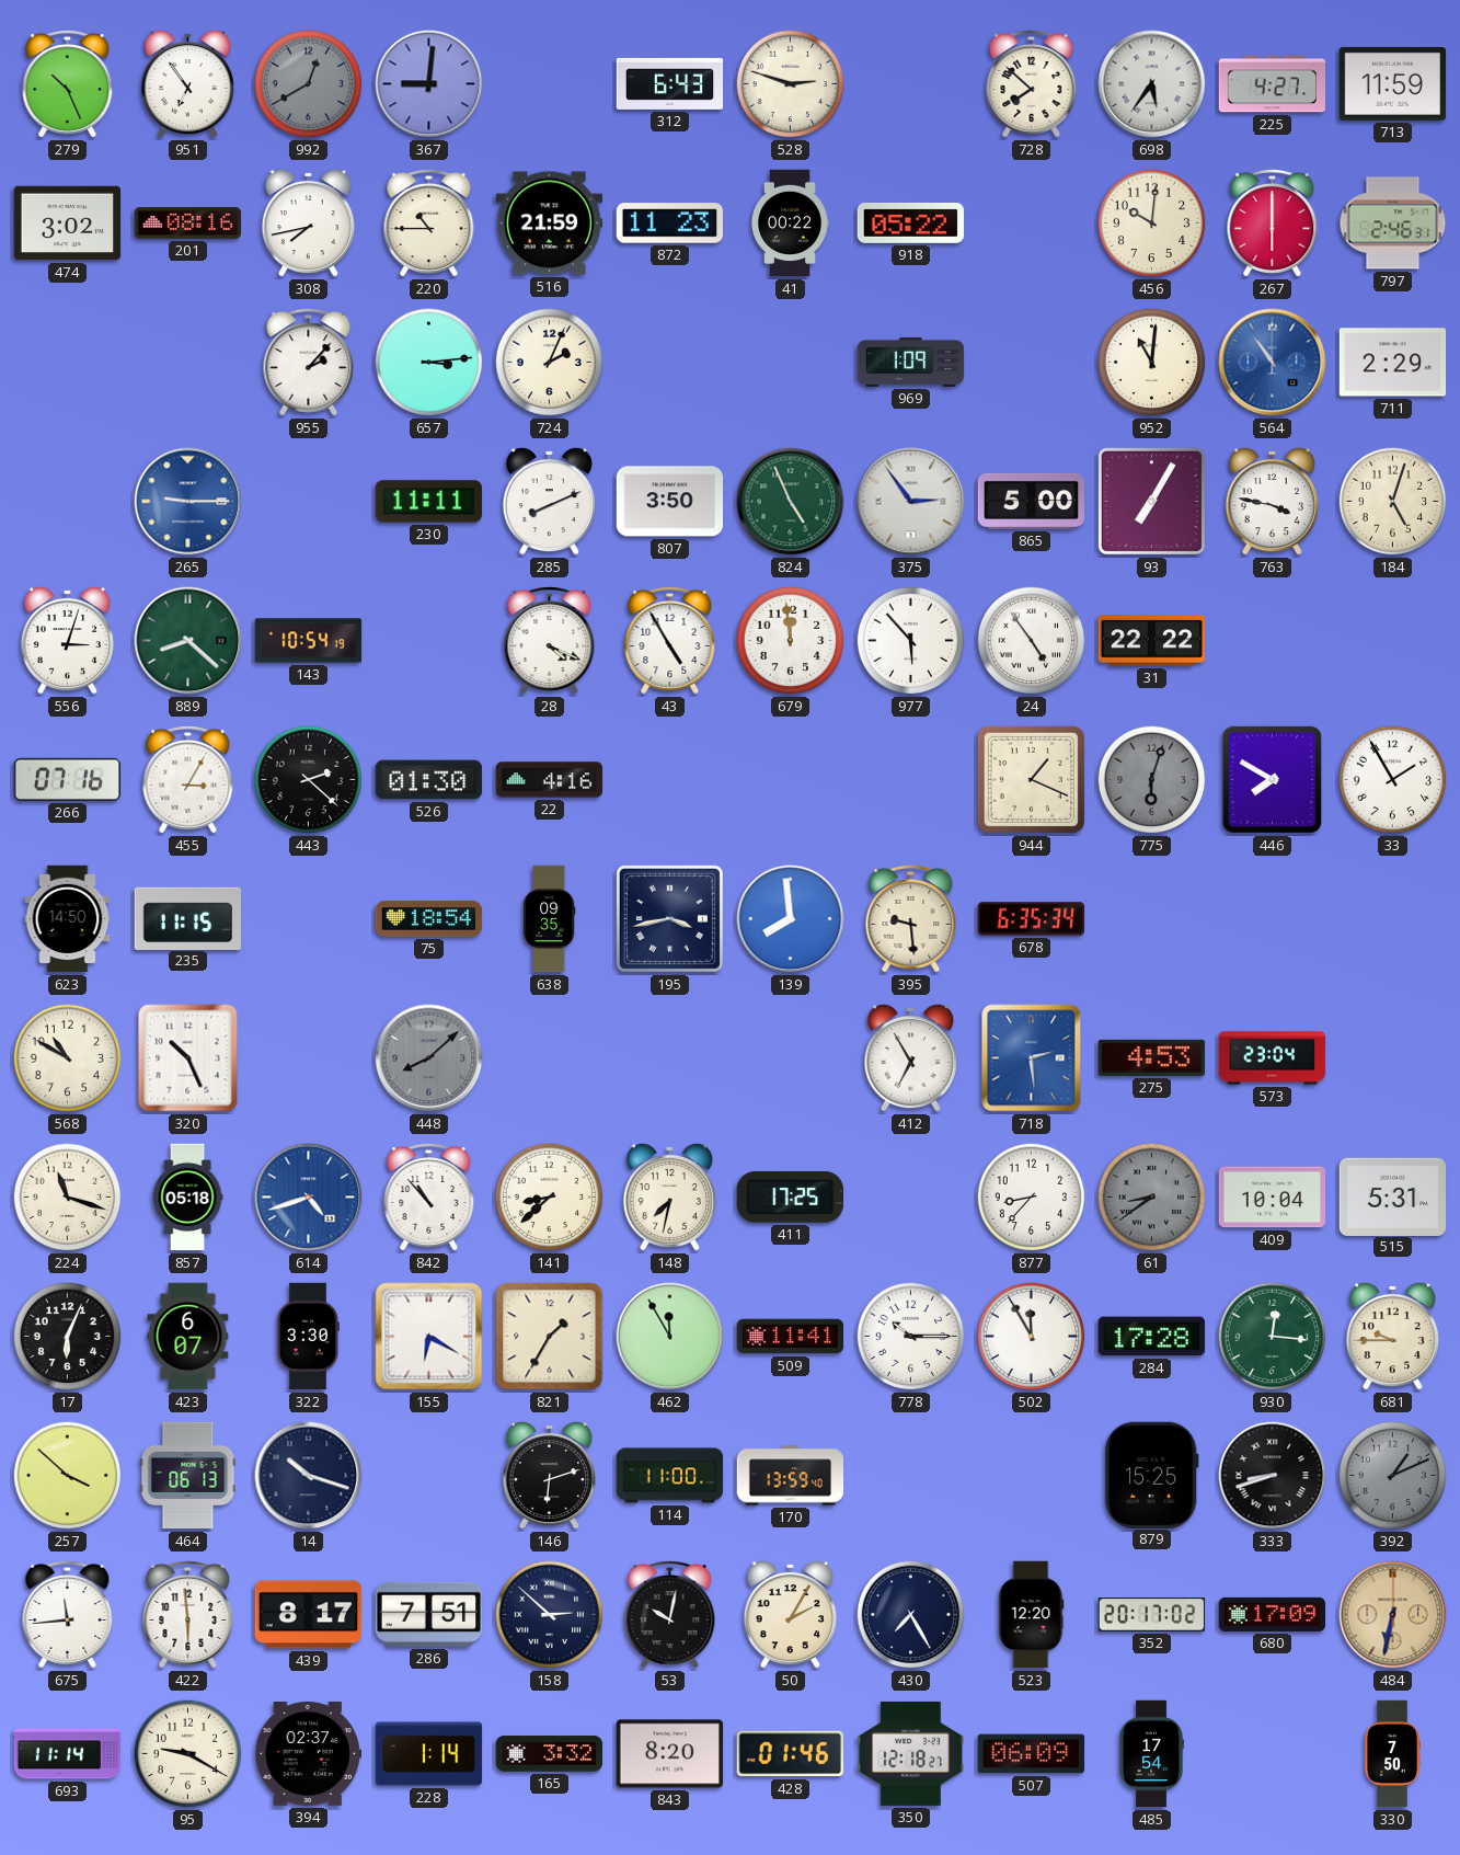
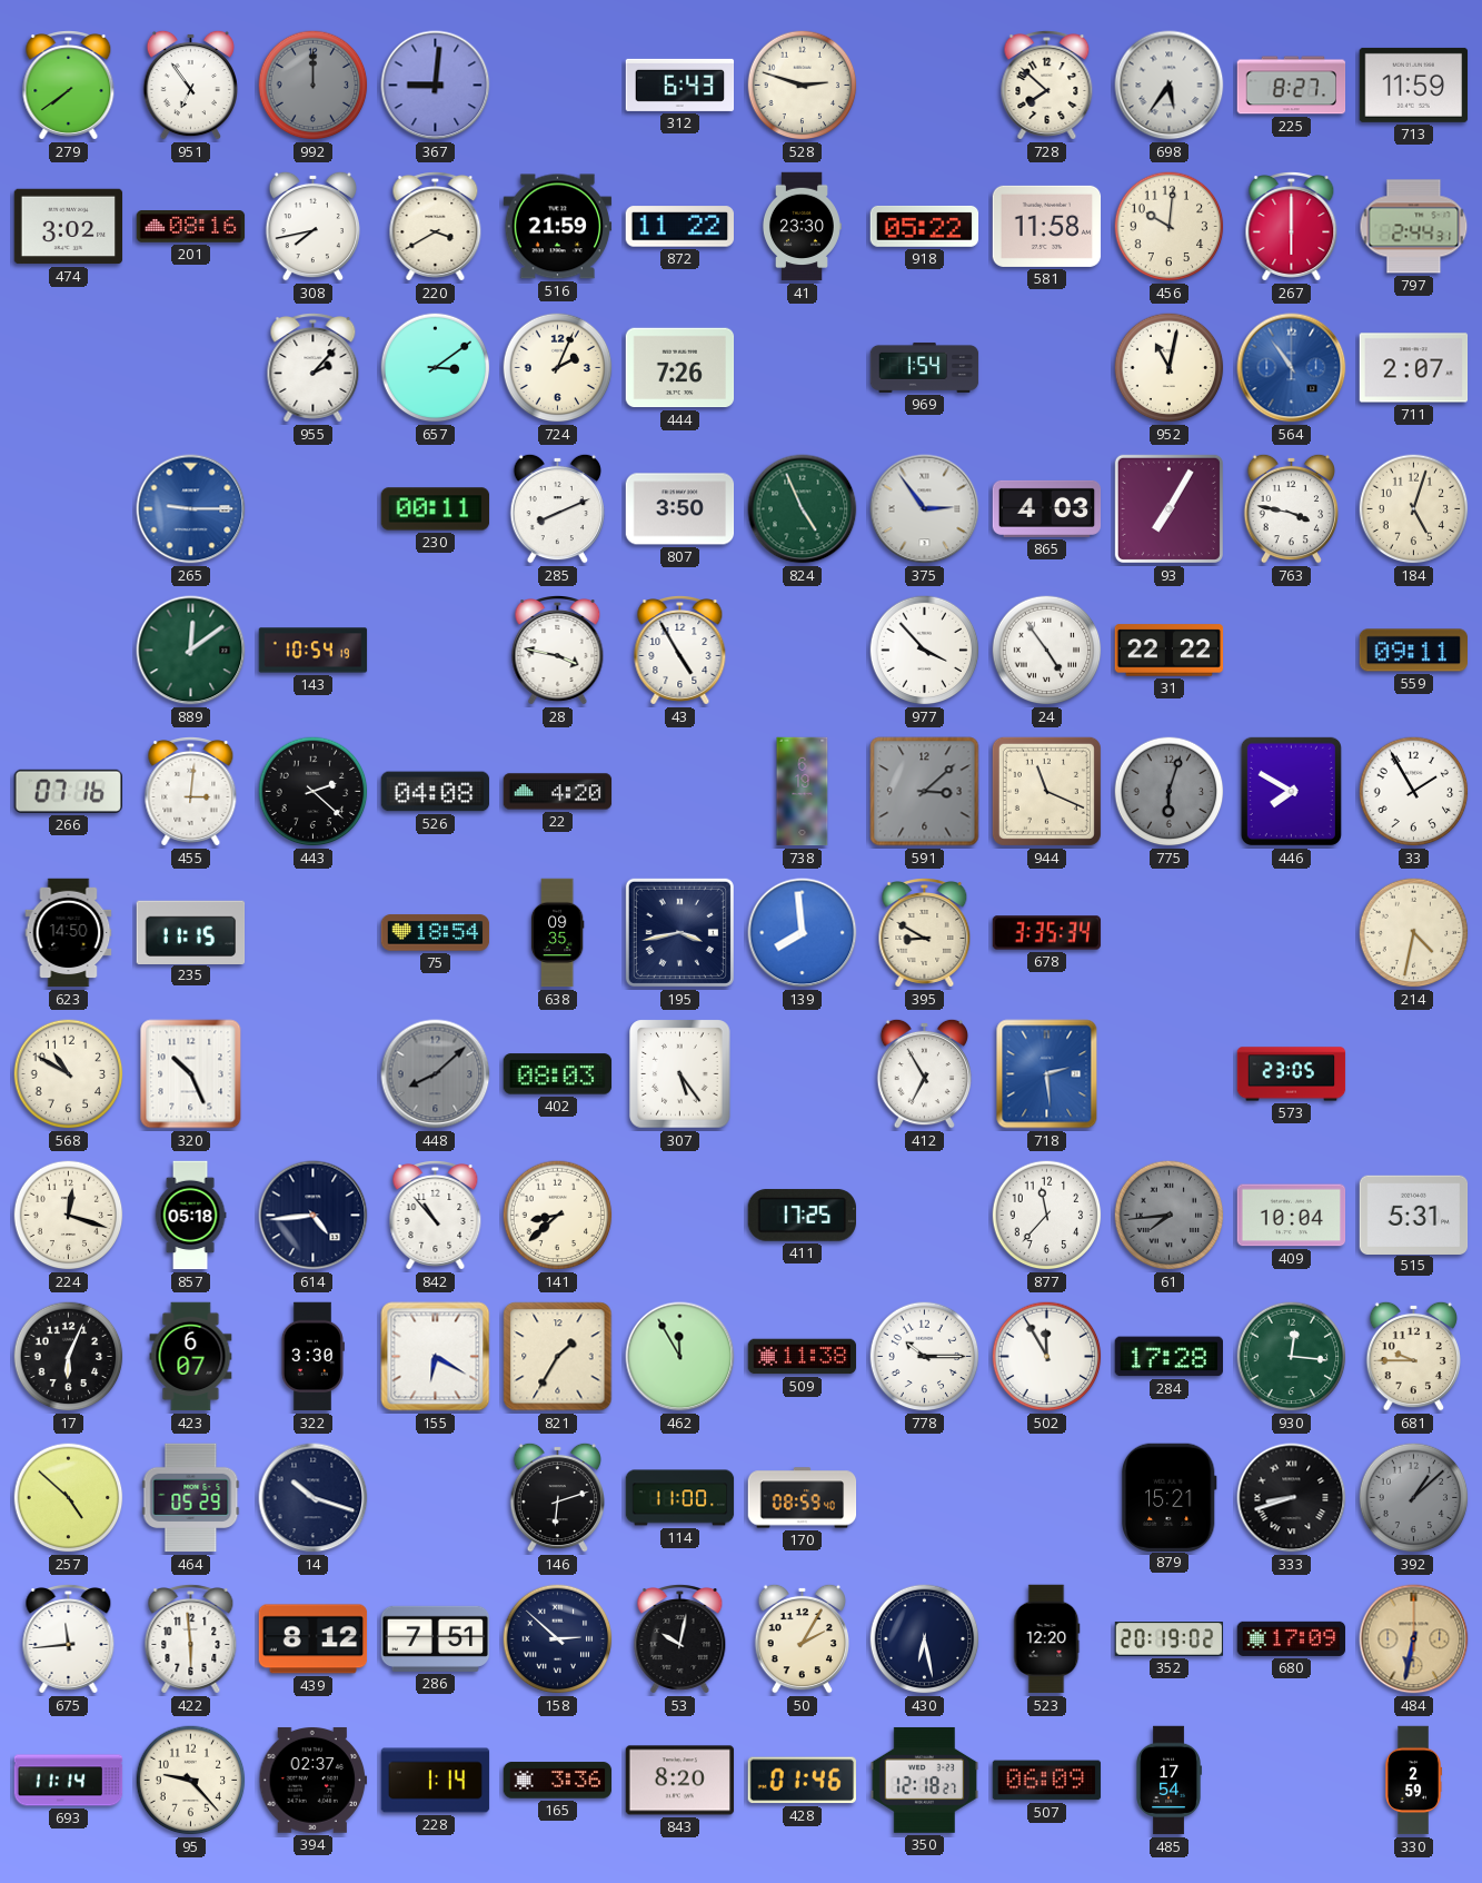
279: 10:26 -> 7:39
992: 12:40 -> 12:00
225: 4:27 -> 8:27
220: 10:45 -> 3:40
872: 11:23 -> 11:22
41: 00:22 -> 23:30
581: none -> 11:58
797: 2:46 -> 2:44
657: 3:14 -> 3:09
444: none -> 7:26
969: 1:09 -> 1:54
952: 11:01 -> 11:02
711: 2:29 -> 2:07
230: 11:11 -> 00:11
865: 5:00 -> 4:03
556: 3:03 -> none
889: 8:22 -> 12:09
28: 4:19 -> 3:47
679: 11:59 -> none
977: 5:53 -> 3:53
559: none -> 09:11
455: 3:05 -> 3:01
526: 01:30 -> 04:08
22: 4:16 -> 4:20
738: none -> 6:19
591: none -> 3:08
944: 1:19 -> 11:19
395: 9:29 -> 8:50
678: 6:35 -> 3:35
214: none -> 4:32
402: none -> 08:03
307: none -> 5:24
275: 4:53 -> none
573: 23:04 -> 23:05
224: 11:18 -> 12:18
614: 4:42 -> 4:44
614 dial: blue -> navy
148: 7:32 -> none
877: 8:37 -> 11:37
61: 8:39 -> 7:44
509: 11:41 -> 11:38
257: 3:52 -> 4:52
464: 06:13 -> 05:29
170: 13:59 -> 08:59
879: 15:25 -> 15:21
392: 1:11 -> 1:08
439: 8:17 -> 8:12
430: 7:25 -> 6:28
352: 20:17 -> 20:19
95: 9:20 -> 9:23
165: 3:32 -> 3:36
330: 7:50 -> 2:59
